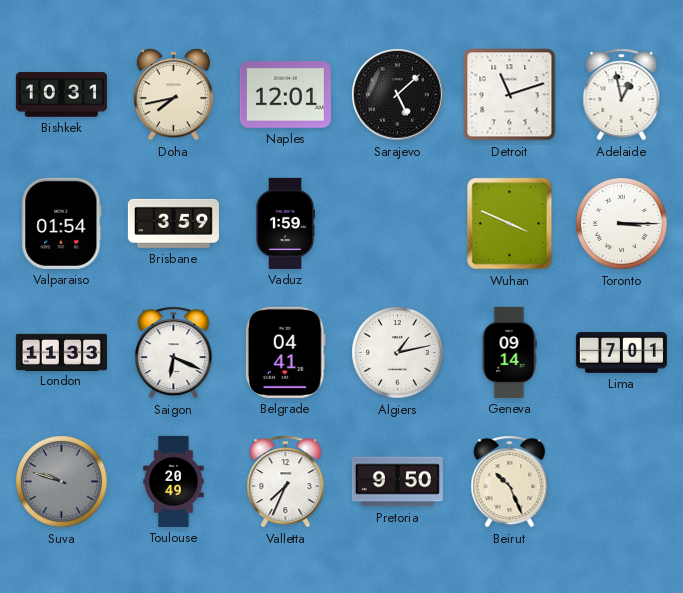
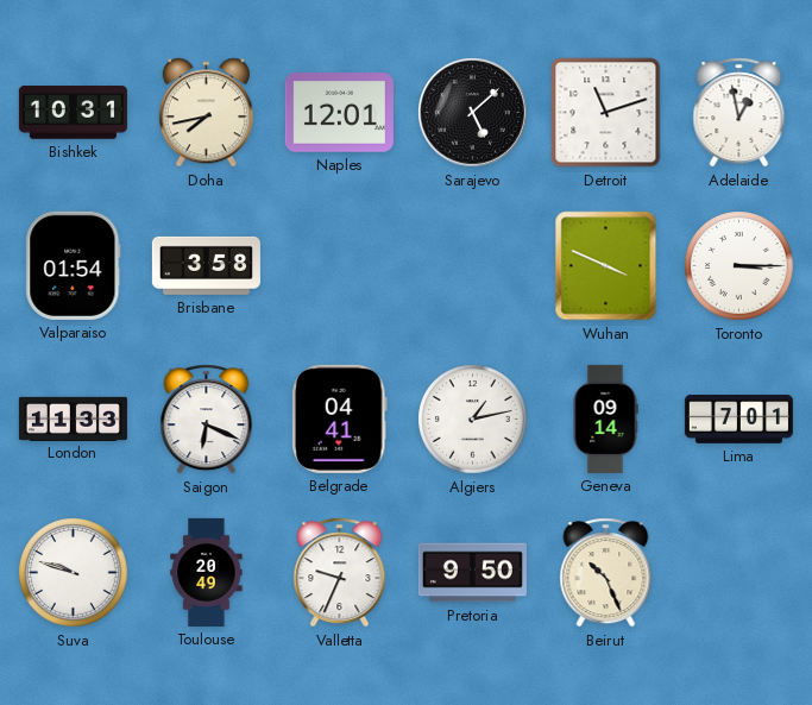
Brisbane: 3:59 -> 3:58
Vaduz: 1:59 -> none
Suva dial: grey -> white
Valletta: 7:34 -> 9:34
